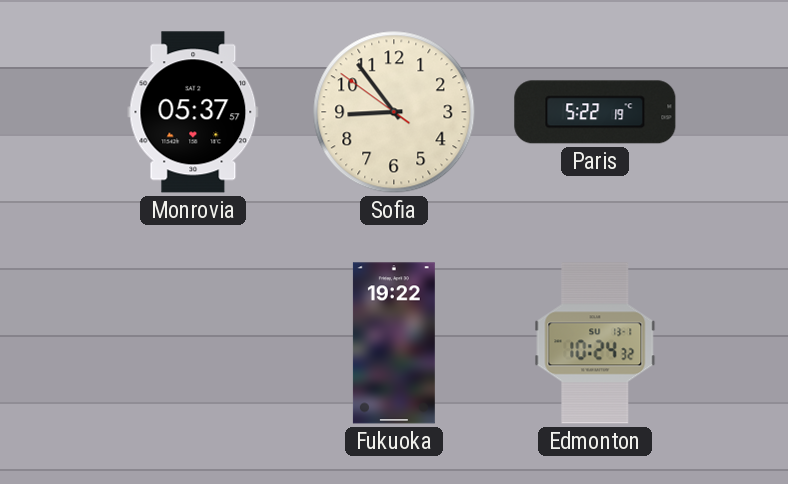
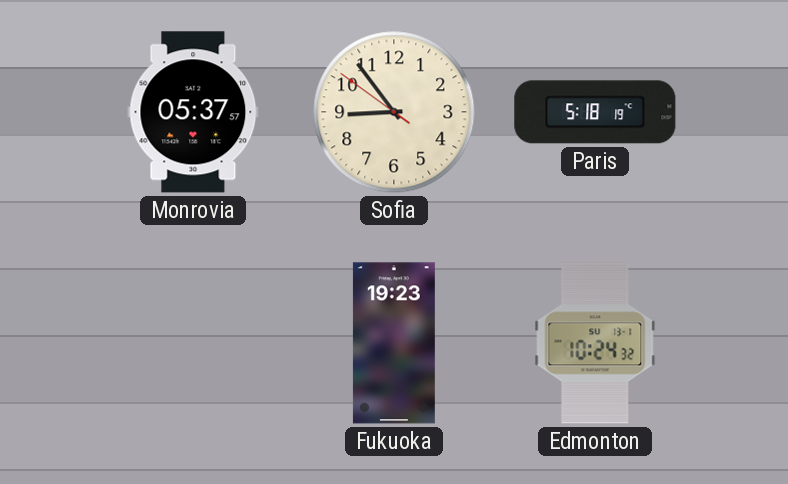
Paris: 5:22 -> 5:18
Fukuoka: 19:22 -> 19:23
